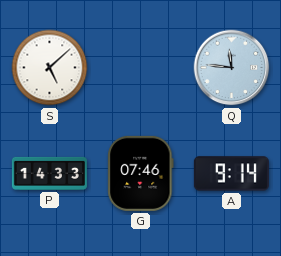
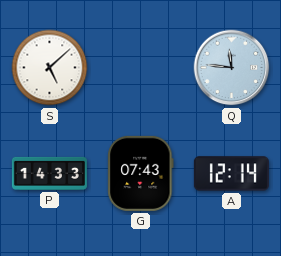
G: 07:46 -> 07:43
A: 9:14 -> 12:14
